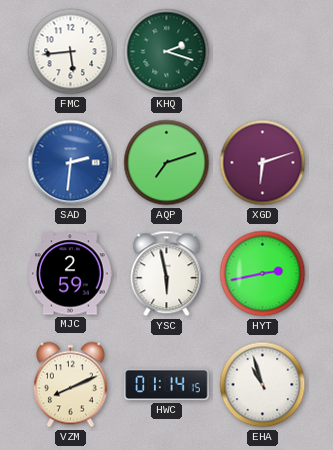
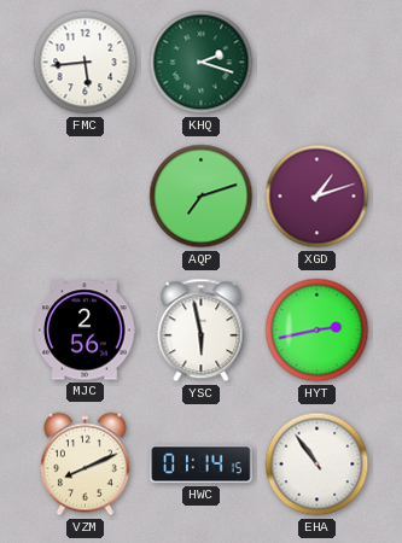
SAD: 2:31 -> none
XGD: 6:12 -> 1:12
MJC: 2:59 -> 2:56
EHA: 10:57 -> 10:54
